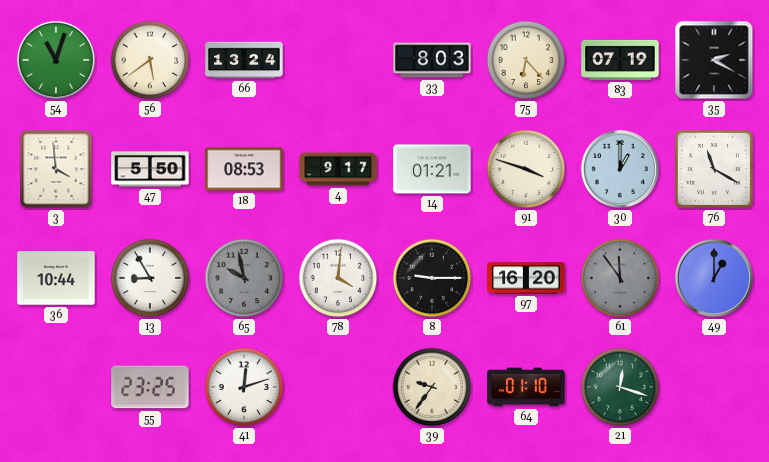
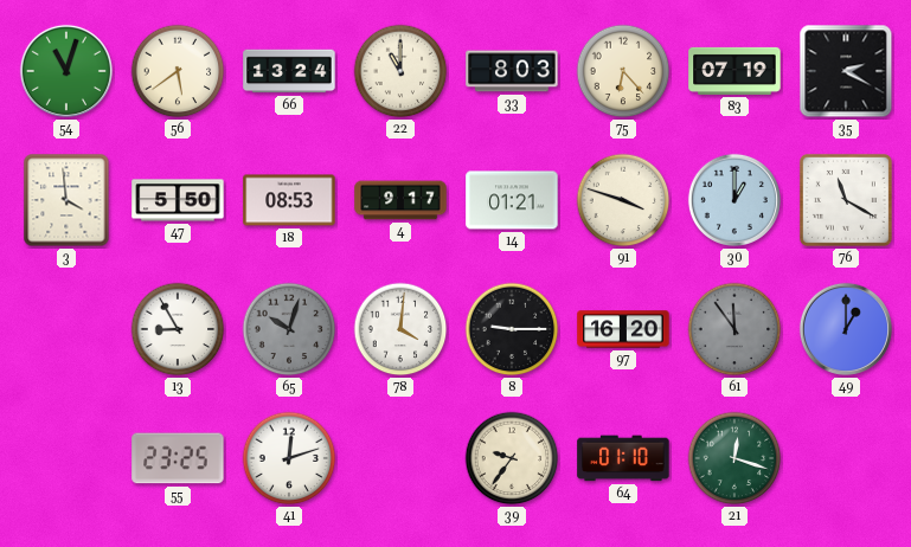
22: none -> 11:00
36: 10:44 -> none
65: 9:58 -> 10:03
